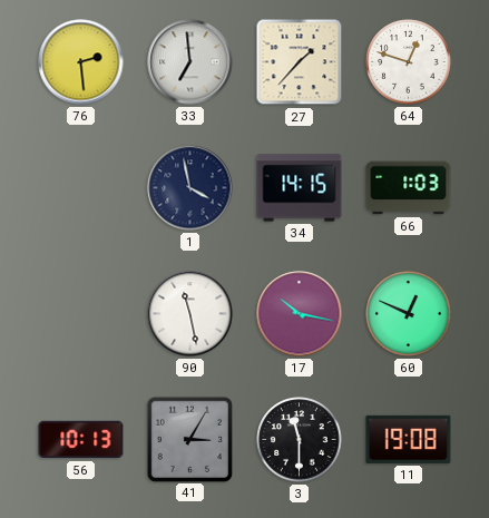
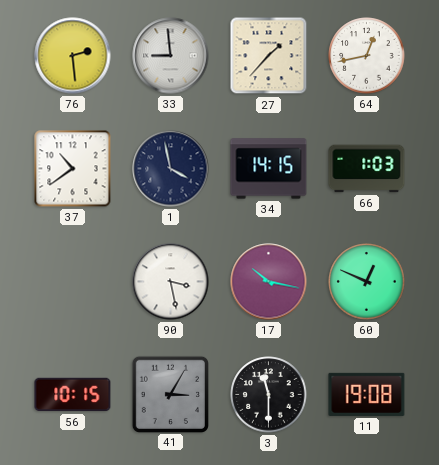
33: 6:59 -> 8:59
64: 12:48 -> 12:43
37: none -> 10:39
90: 11:28 -> 3:28
56: 10:13 -> 10:15
